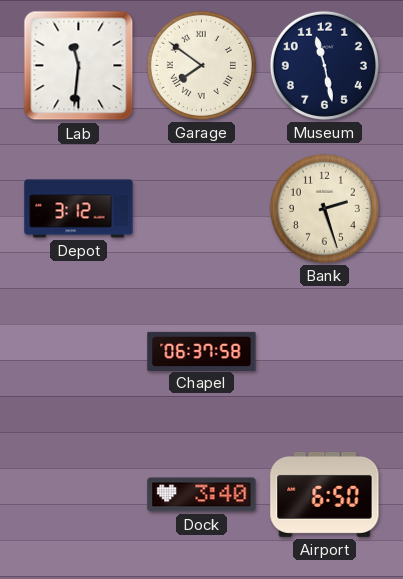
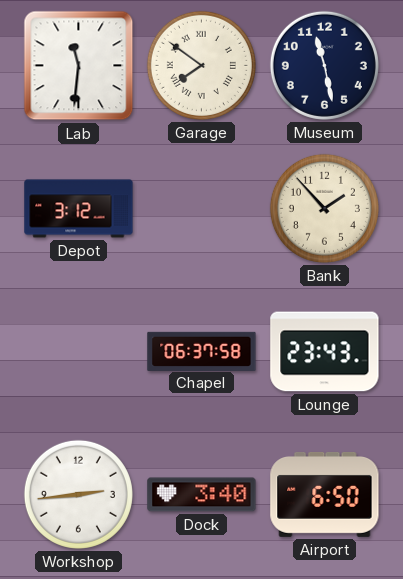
Bank: 2:27 -> 1:53
Lounge: none -> 23:43
Workshop: none -> 2:44
